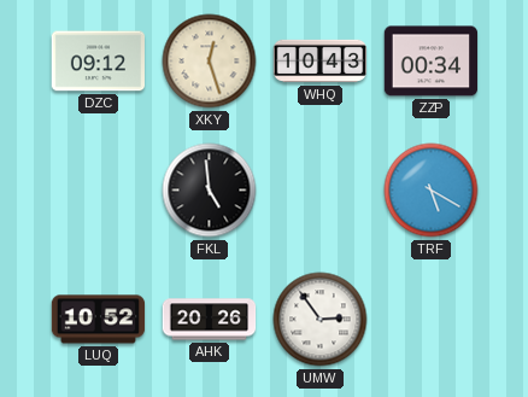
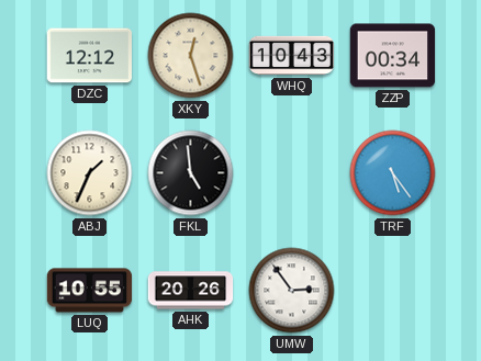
DZC: 09:12 -> 12:12
ABJ: none -> 1:34
TRF: 5:20 -> 5:24
LUQ: 10:52 -> 10:55
